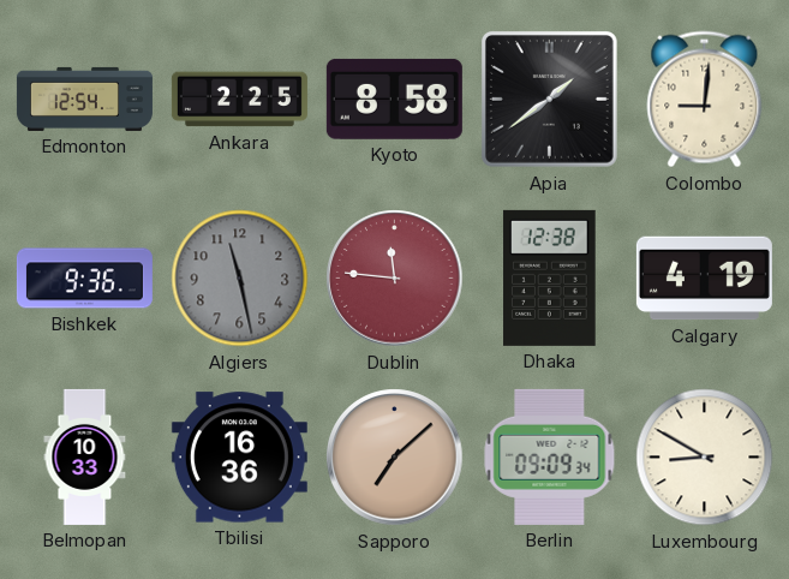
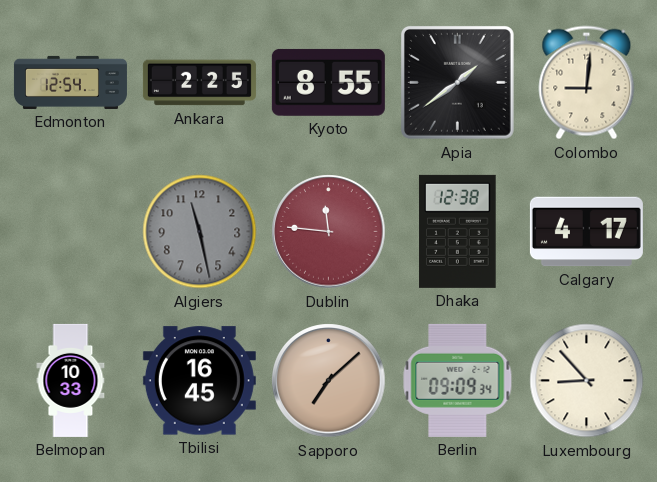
Kyoto: 8:58 -> 8:55
Bishkek: 9:36 -> none
Calgary: 4:19 -> 4:17
Tbilisi: 16:36 -> 16:45
Luxembourg: 8:50 -> 8:53
